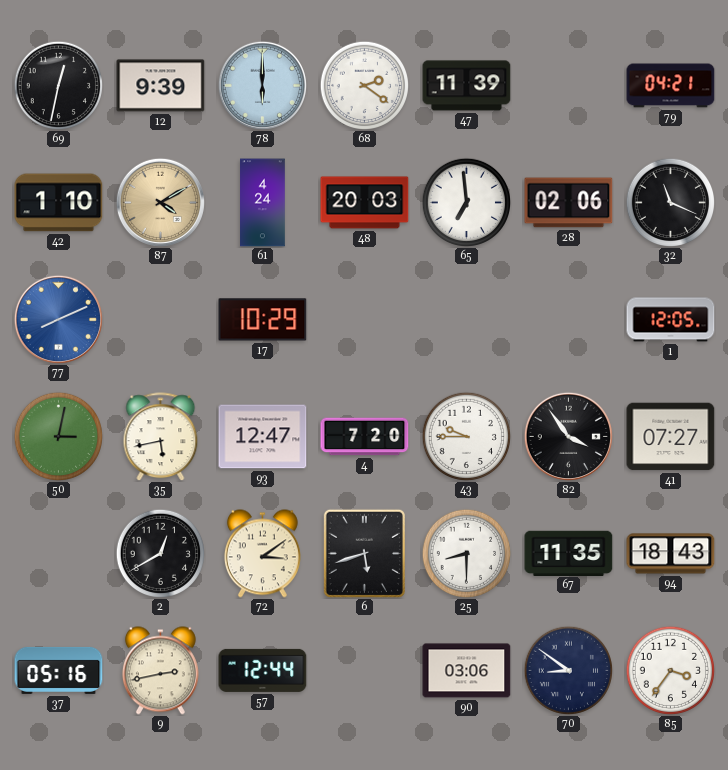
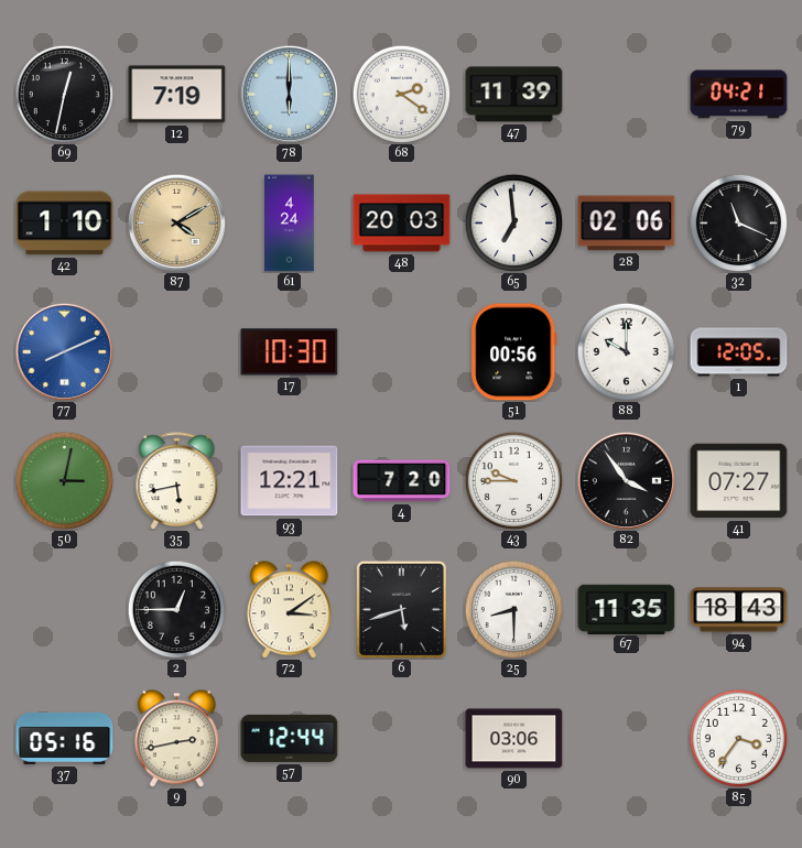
12: 9:39 -> 7:19
17: 10:29 -> 10:30
51: none -> 00:56
88: none -> 10:00
93: 12:47 -> 12:21
2: 12:40 -> 12:45
70: 8:51 -> none
